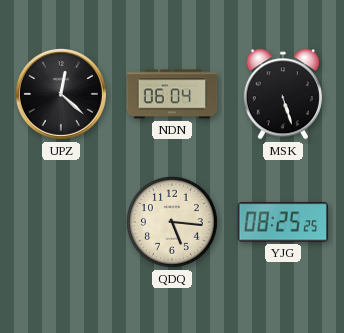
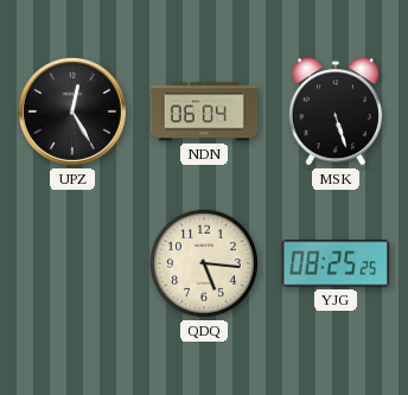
UPZ: 12:22 -> 12:25
